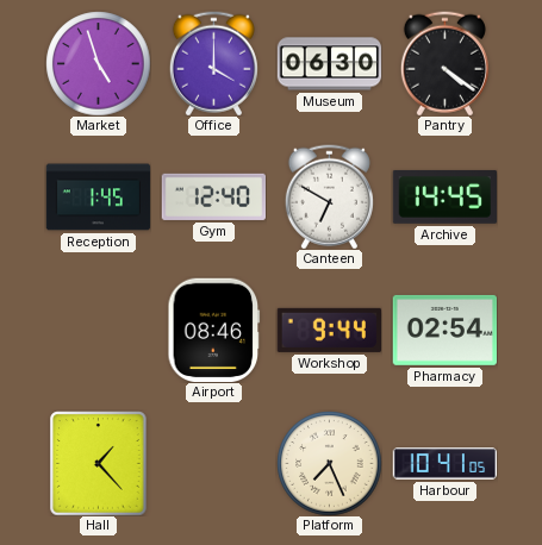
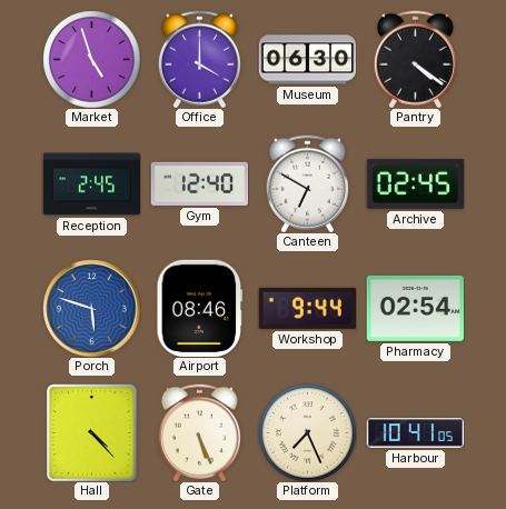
Reception: 1:45 -> 2:45
Archive: 14:45 -> 02:45
Porch: none -> 5:48
Hall: 1:23 -> 4:23
Gate: none -> 5:26
